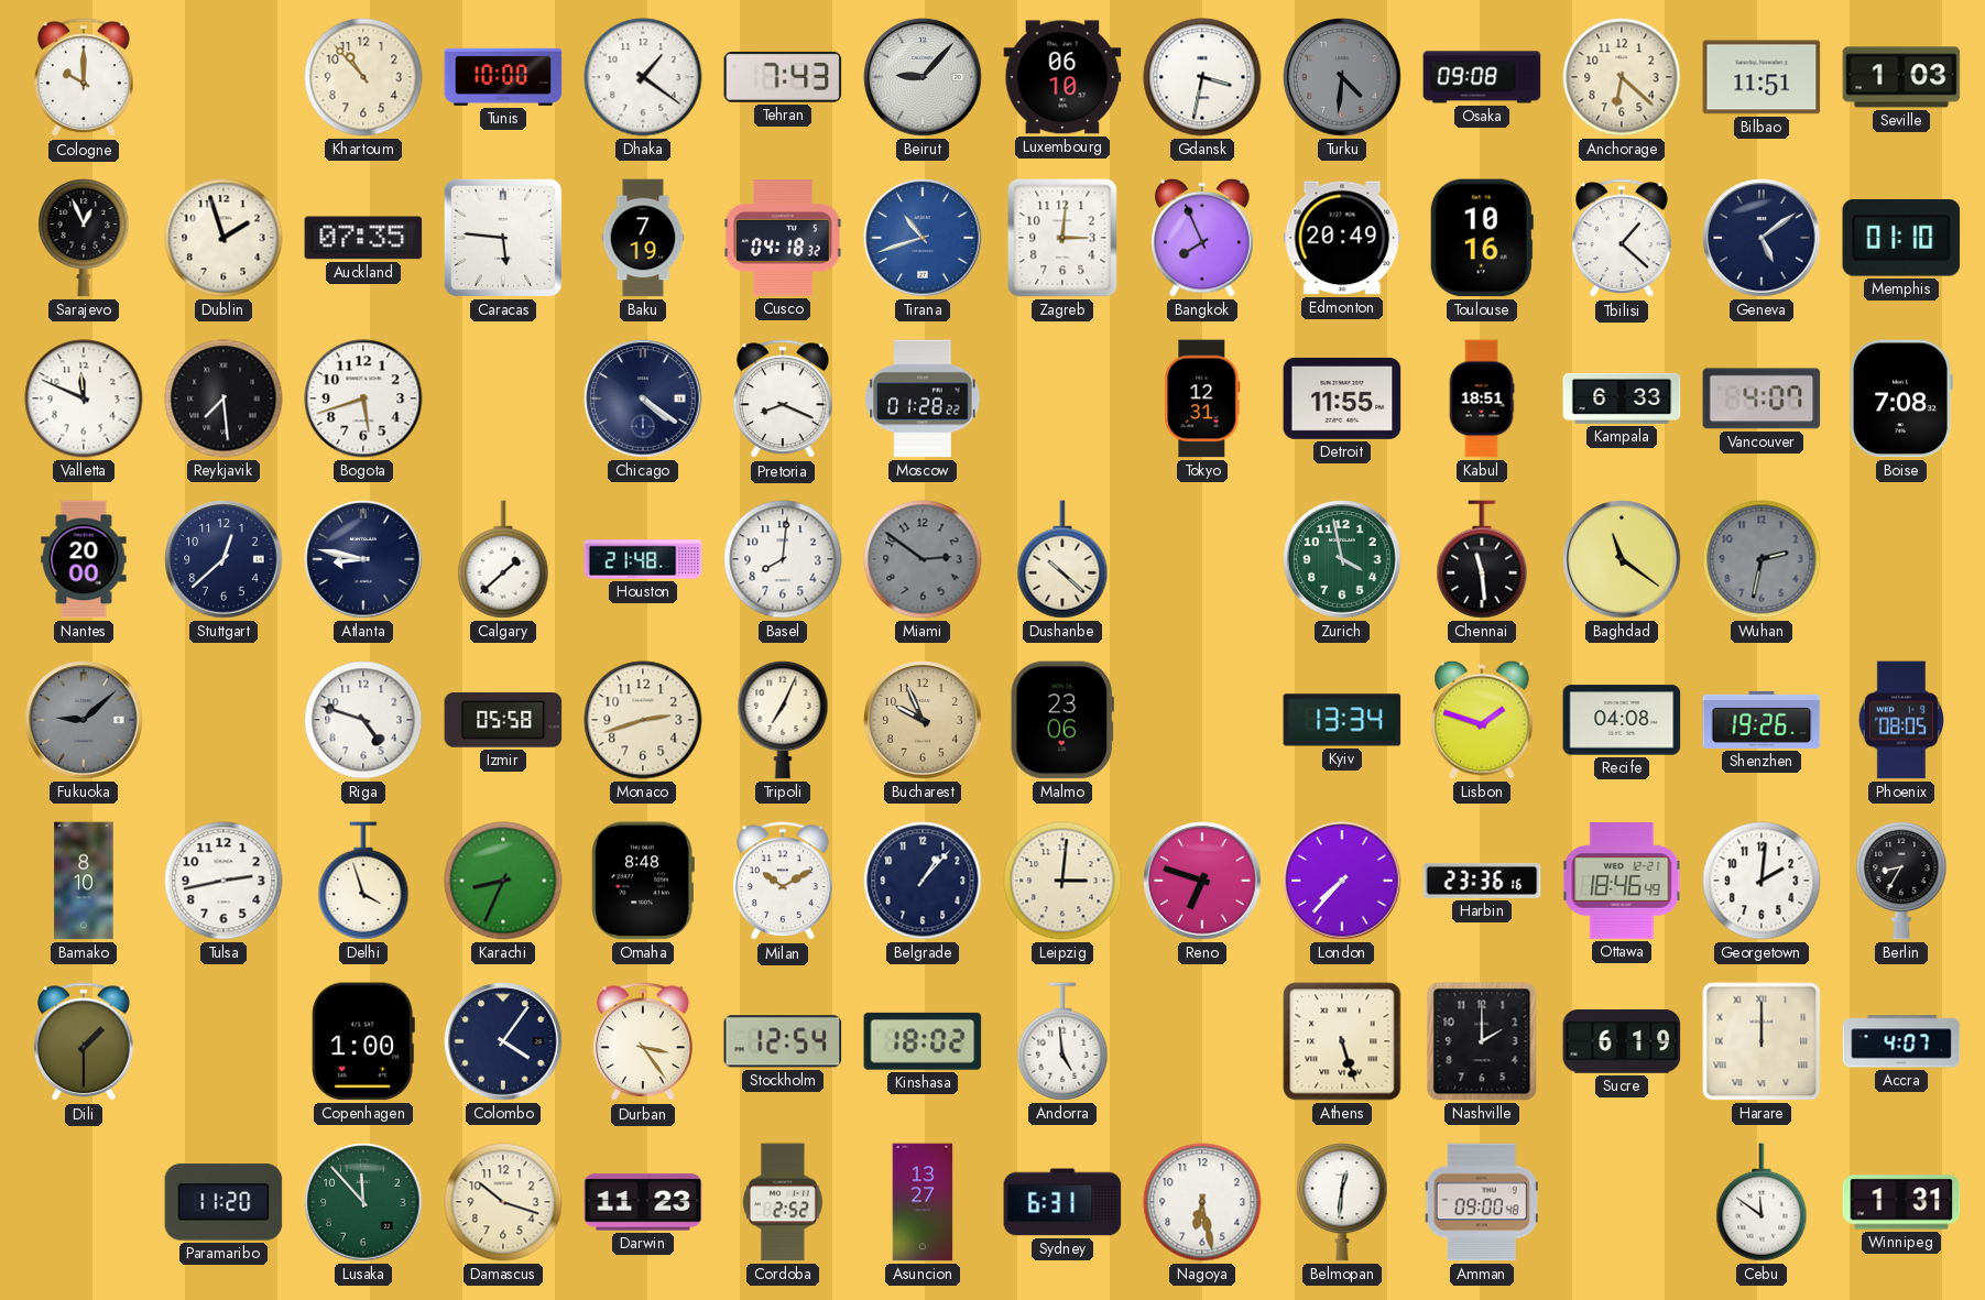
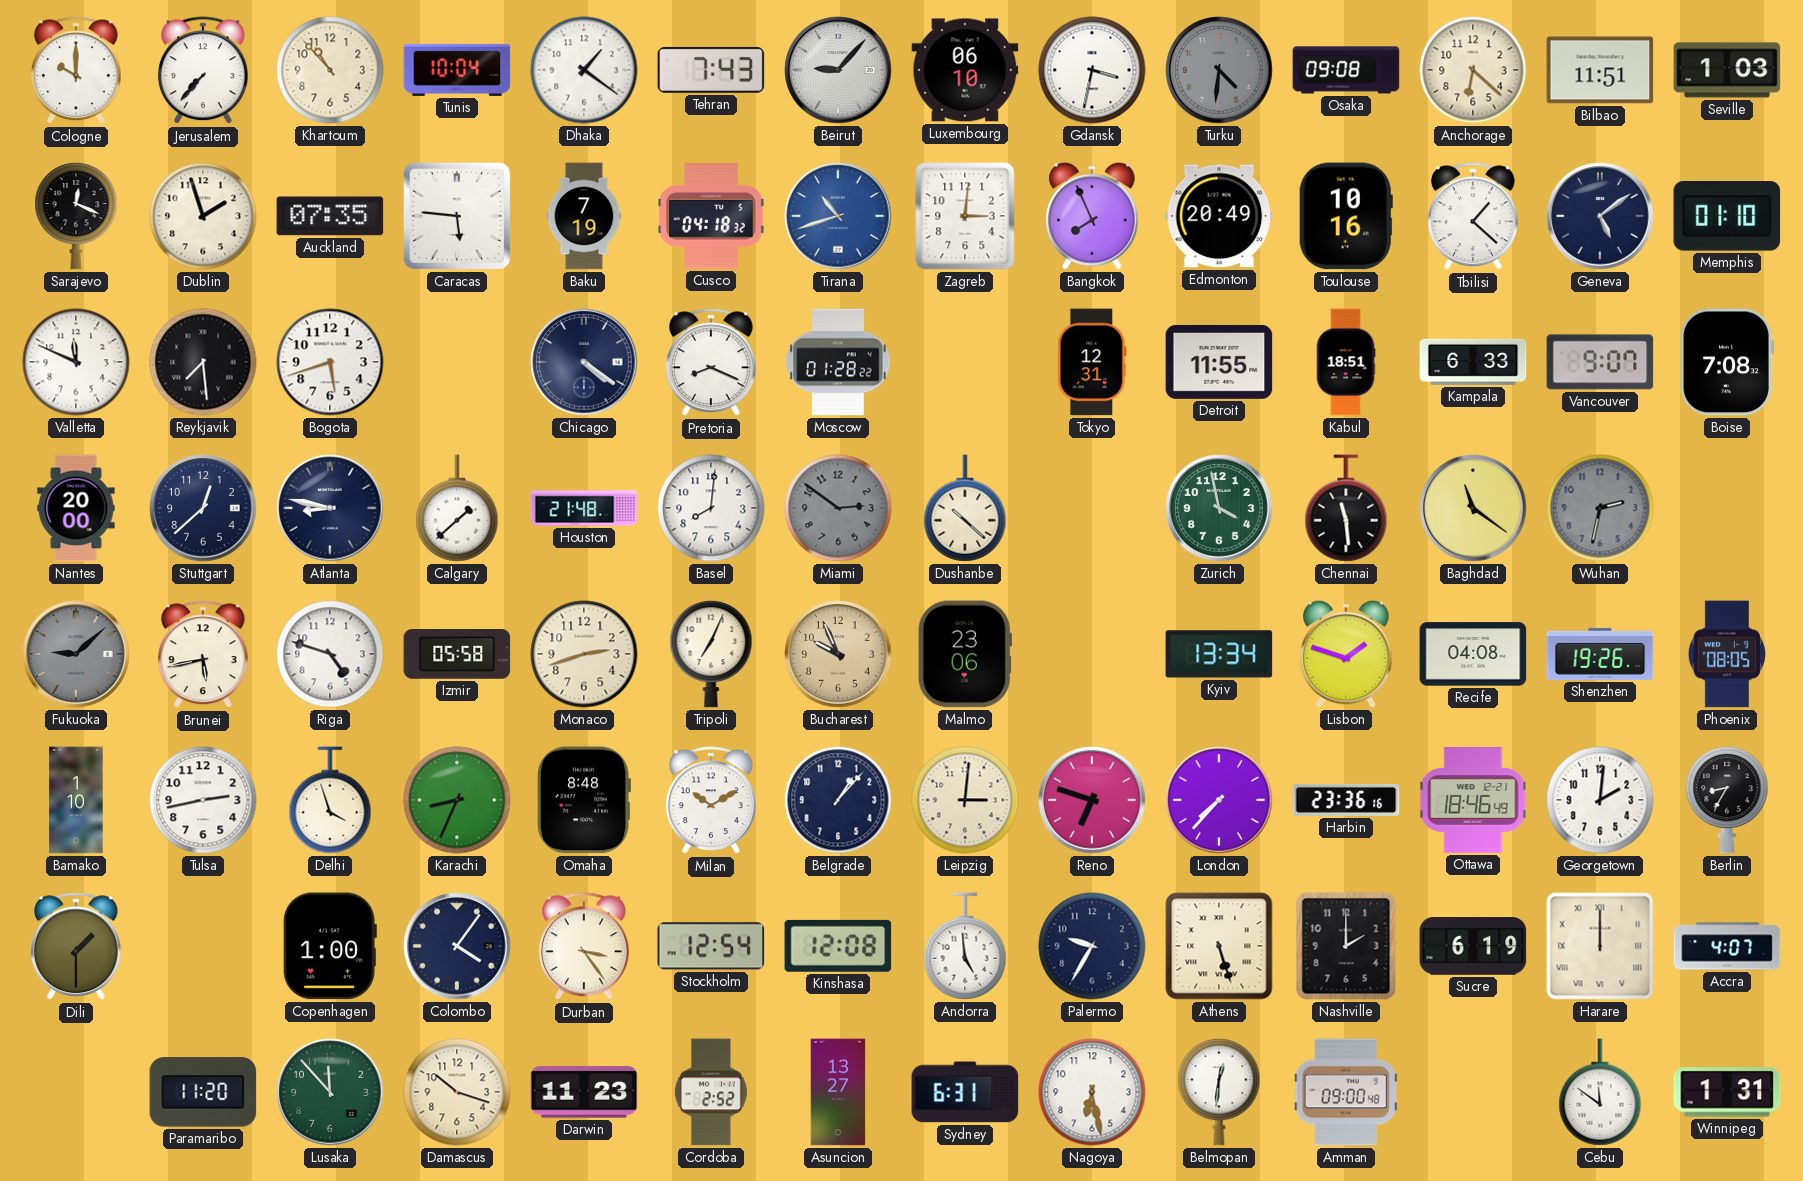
Jerusalem: none -> 7:37
Tunis: 10:00 -> 10:04
Sarajevo: 12:56 -> 12:19
Vancouver: 4:07 -> 9:07
Brunei: none -> 5:43
Bamako: 8:10 -> 1:10
Kinshasa: 18:02 -> 12:08
Palermo: none -> 9:35
